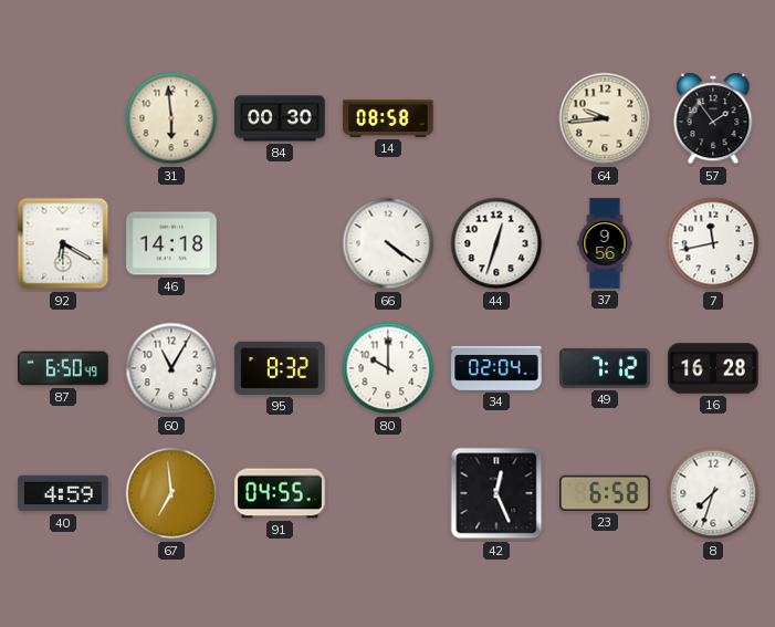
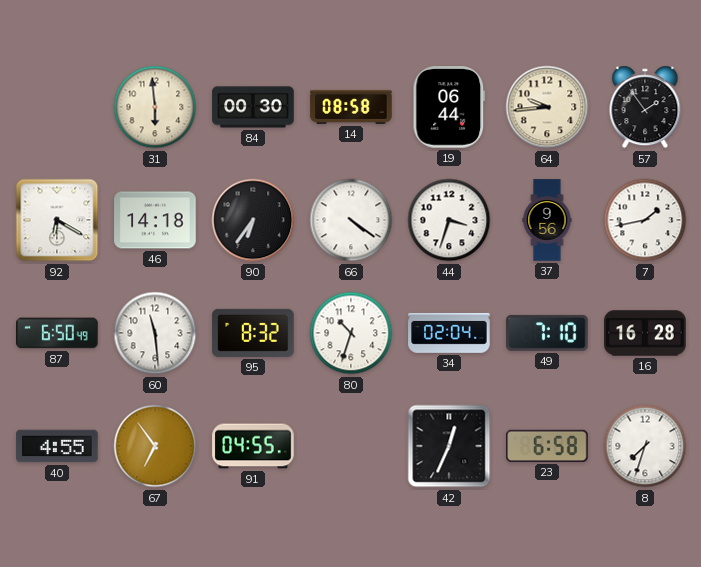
19: none -> 06:44
90: none -> 6:36
44: 12:33 -> 3:33
7: 11:43 -> 1:43
60: 11:05 -> 11:29
80: 10:00 -> 10:33
49: 7:12 -> 7:10
40: 4:59 -> 4:55
67: 6:59 -> 6:54
42: 12:26 -> 12:34
